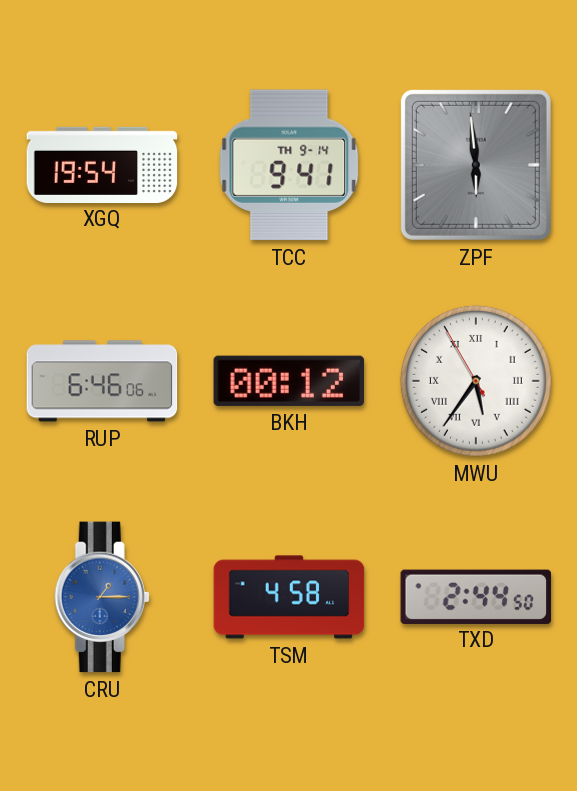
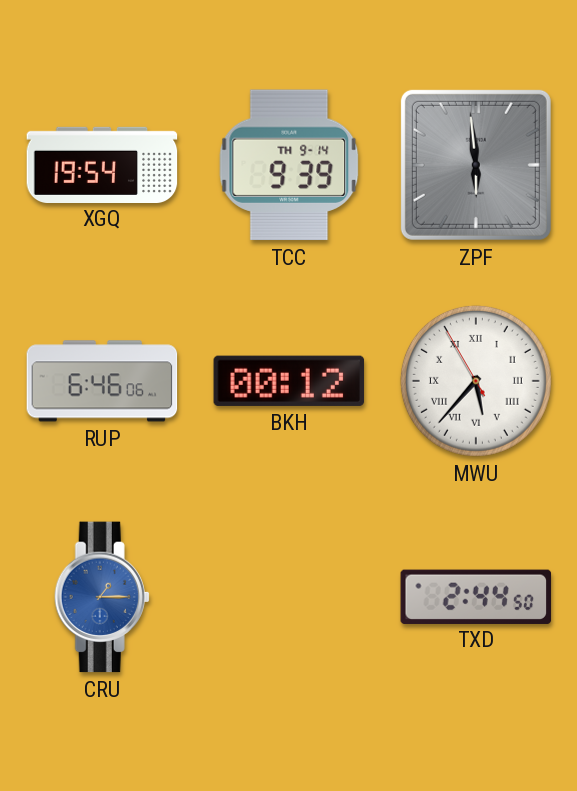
TCC: 9:41 -> 9:39
MWU: 5:35 -> 5:36
TSM: 4:58 -> none
